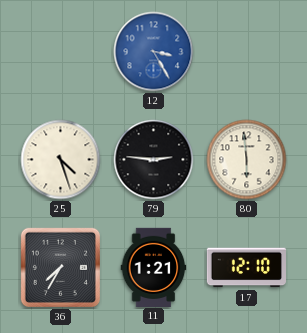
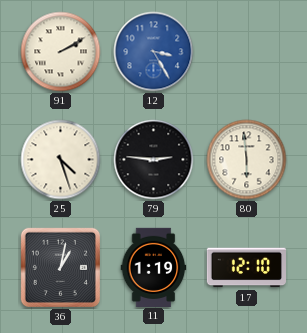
91: none -> 2:10
36: 7:35 -> 1:02
11: 1:21 -> 1:19
